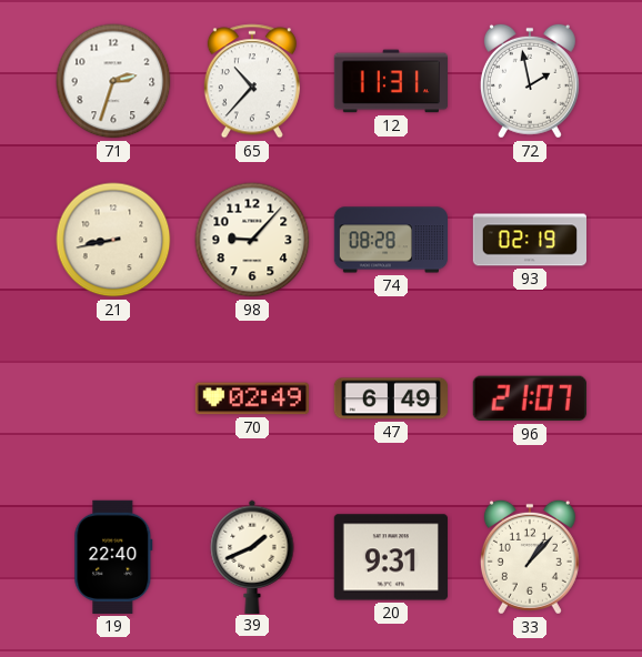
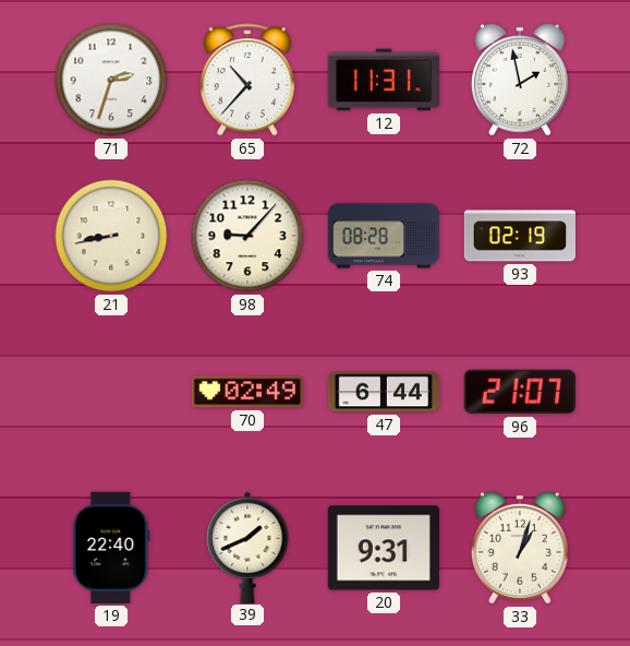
47: 6:49 -> 6:44
33: 1:07 -> 1:03
